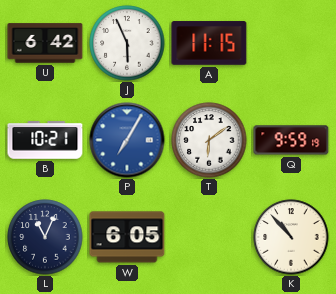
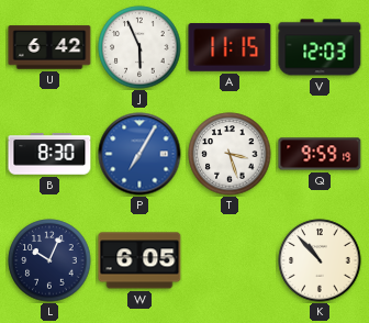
V: none -> 12:03
B: 10:21 -> 8:30
T: 6:09 -> 3:27
L: 11:04 -> 10:04
